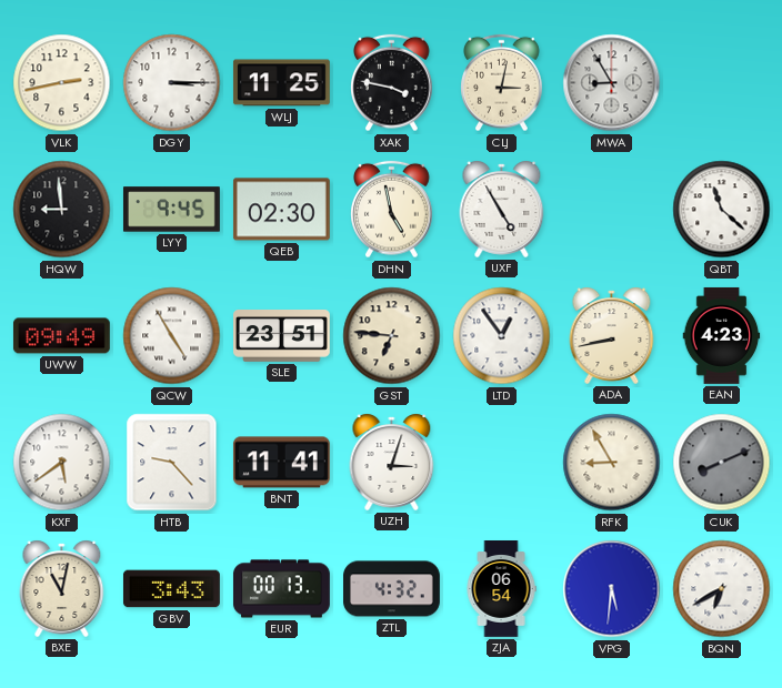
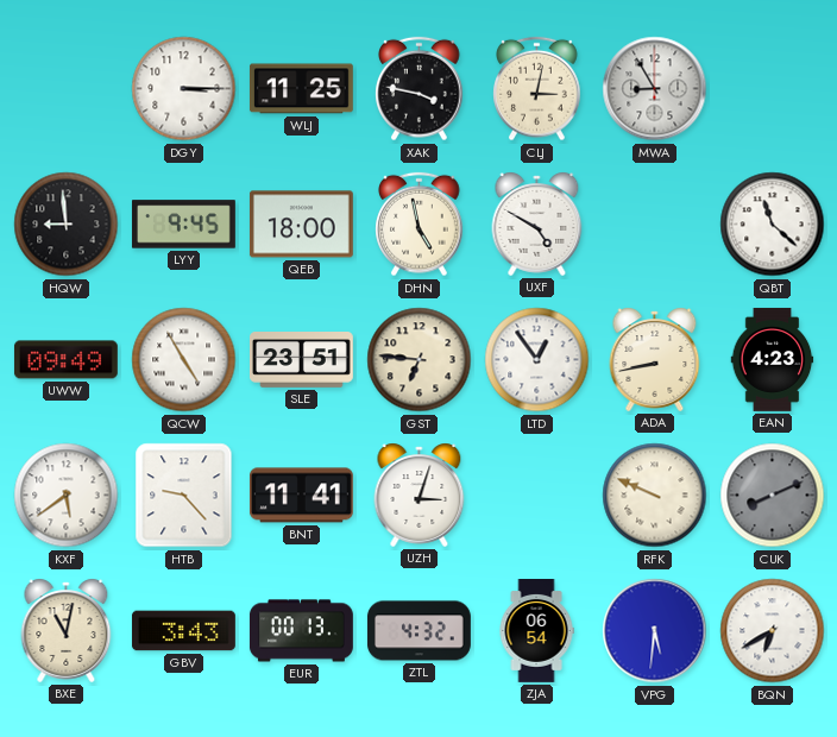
VLK: 2:43 -> none
QEB: 02:30 -> 18:00
UXF: 4:55 -> 4:50
RFK: 8:55 -> 9:49
